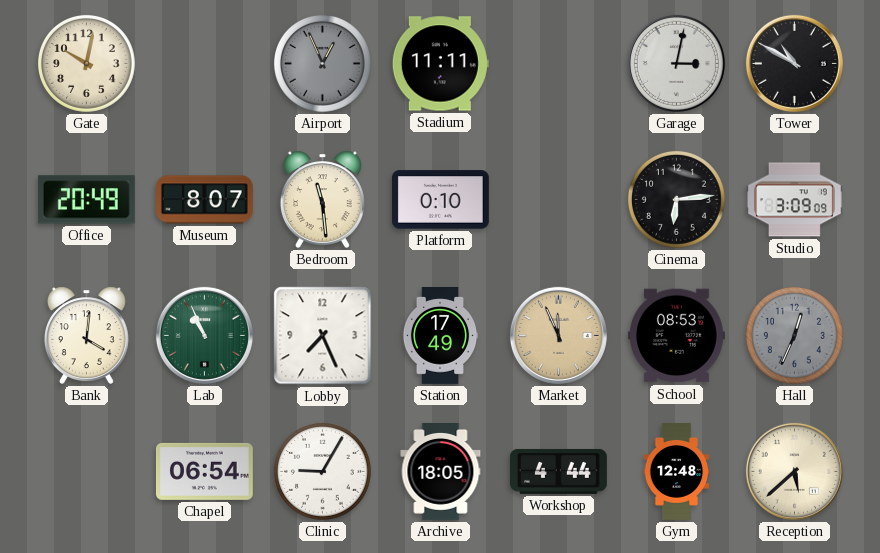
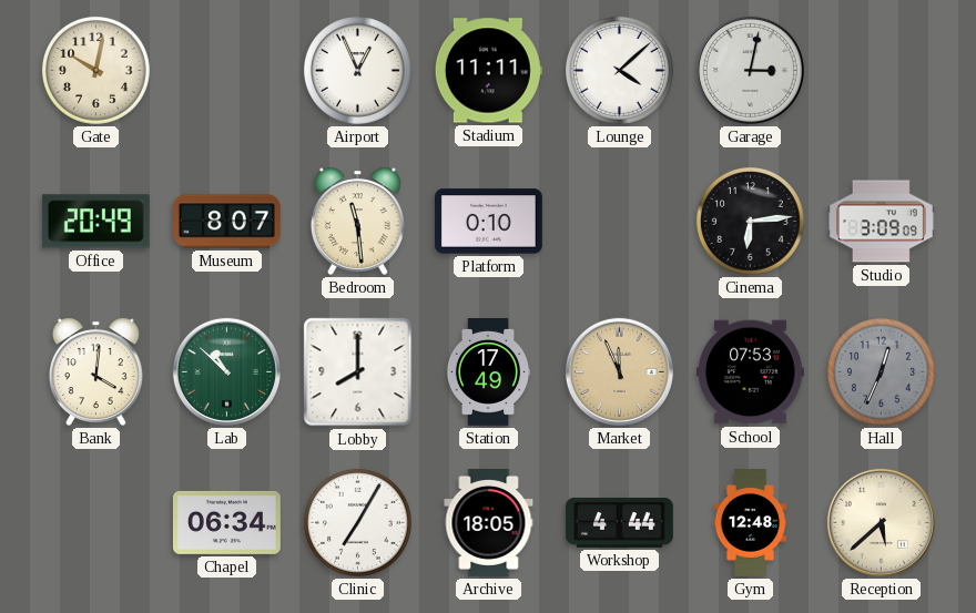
Airport dial: grey -> white
Lounge: none -> 4:08
Tower: 10:50 -> none
Lab: 10:56 -> 10:52
Lobby: 7:26 -> 8:00
School: 08:53 -> 07:53
Chapel: 06:54 -> 06:34
Clinic: 9:05 -> 7:05
